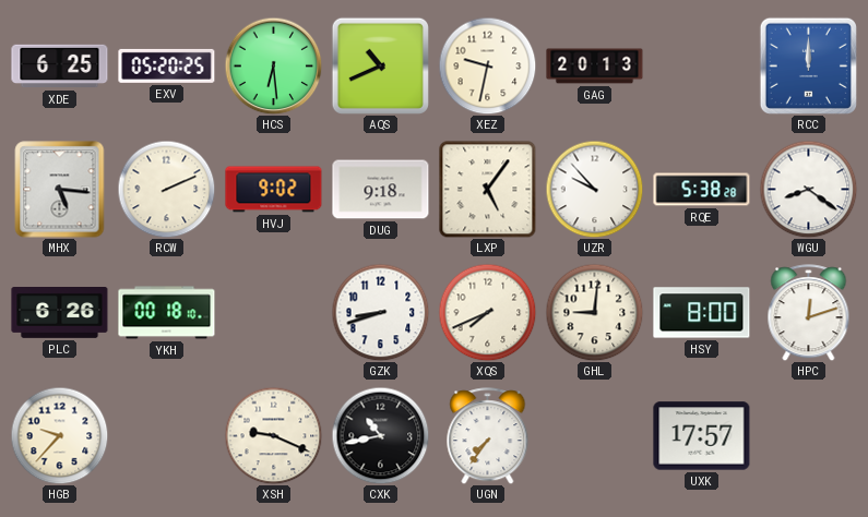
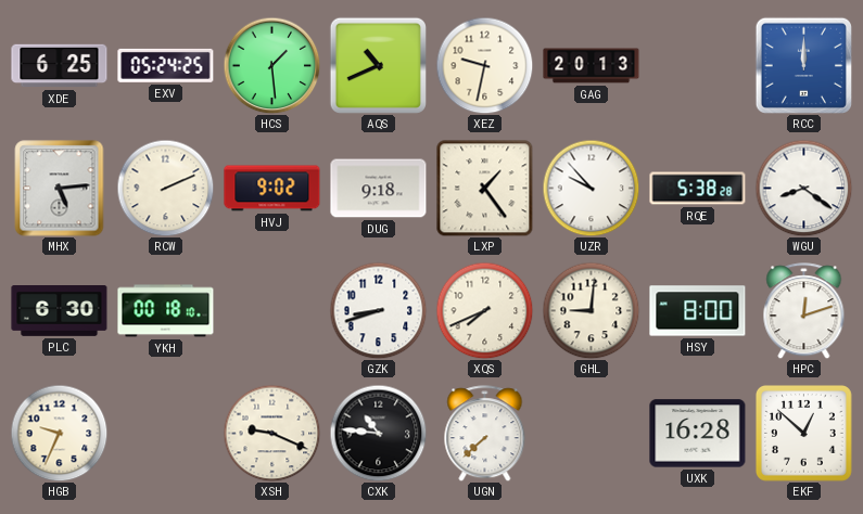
EXV: 05:20 -> 05:24
HCS: 6:29 -> 1:29
MHX: 5:16 -> 5:14
LXP: 5:06 -> 1:24
PLC: 6:26 -> 6:30
HGB: 9:37 -> 9:34
CXK: 10:43 -> 10:46
UGN: 7:36 -> 7:38
UXK: 17:57 -> 16:28
EKF: none -> 12:52
